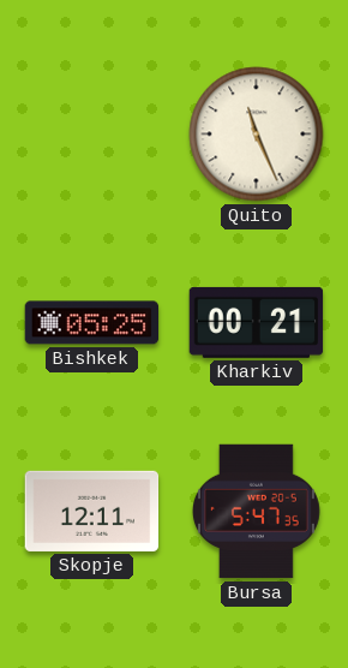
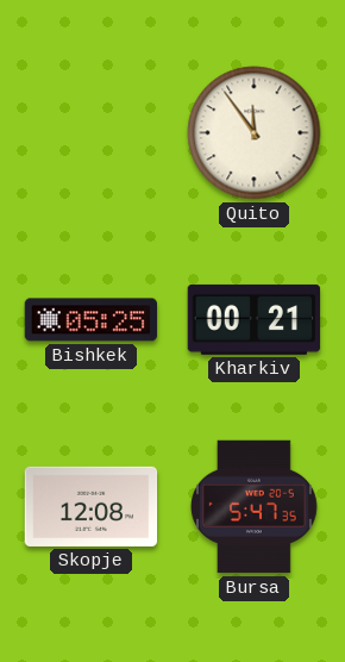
Quito: 11:26 -> 11:54
Skopje: 12:11 -> 12:08
